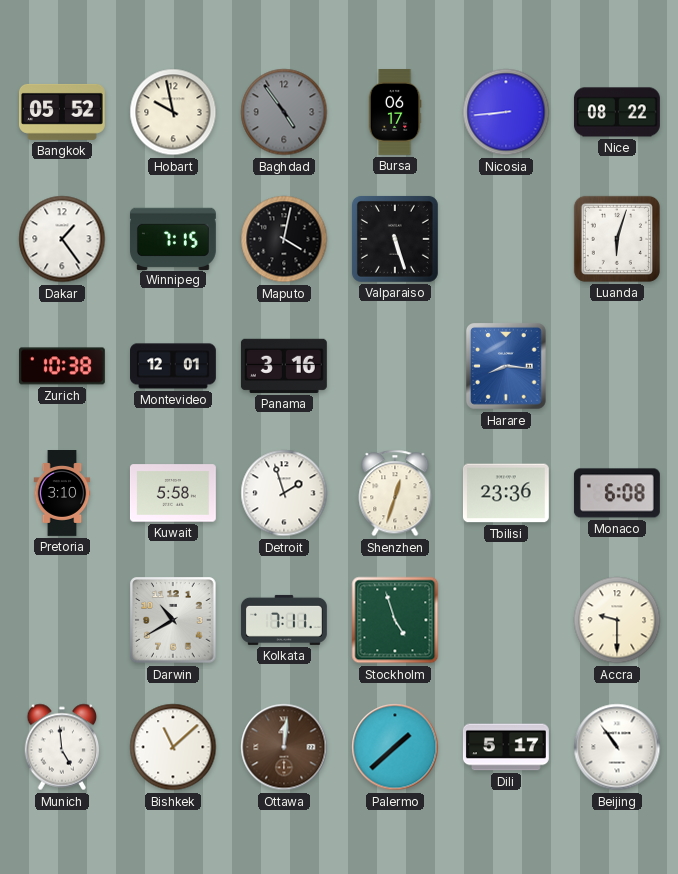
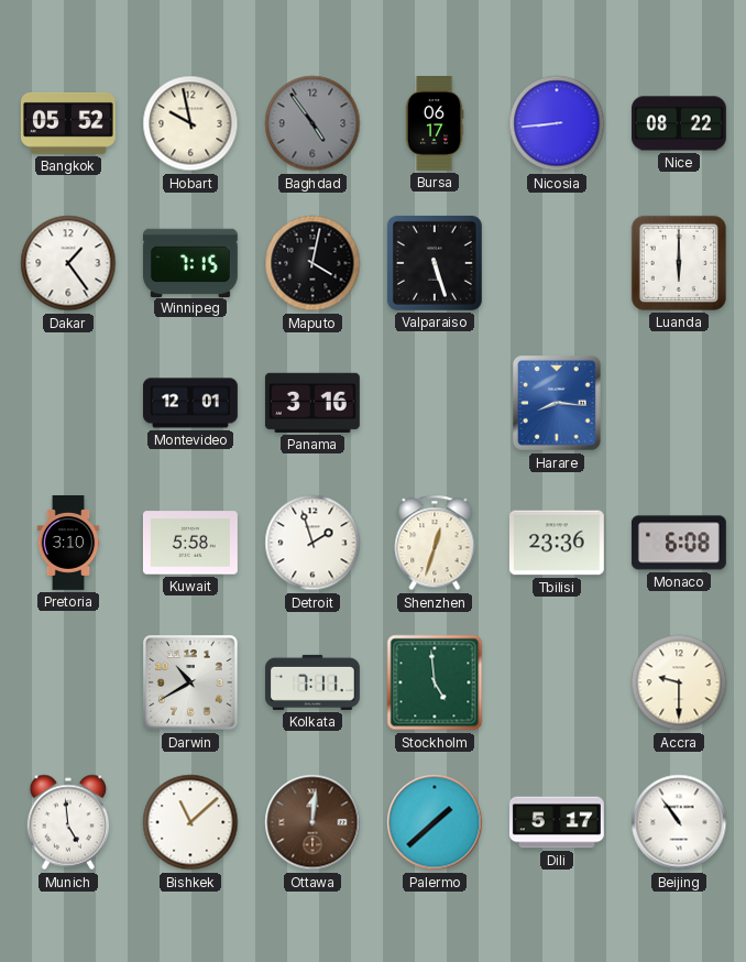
Luanda: 6:03 -> 6:00
Zurich: 10:38 -> none
Stockholm: 4:57 -> 4:59
